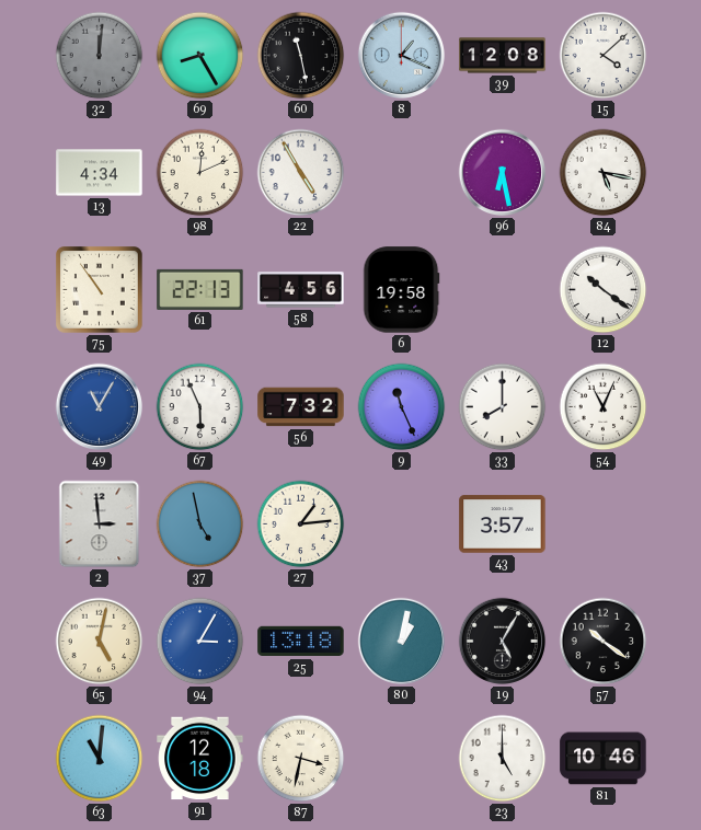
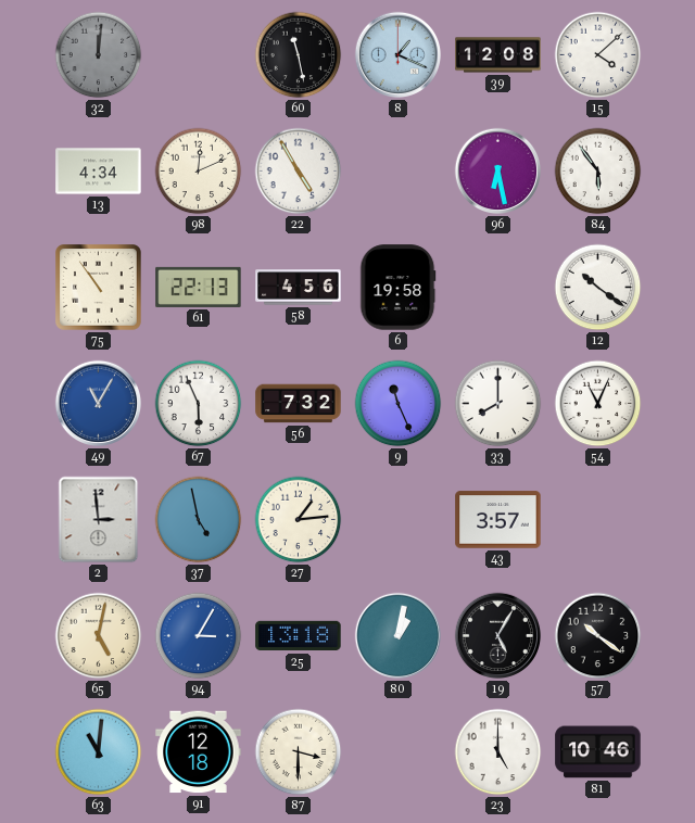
69: 8:25 -> none
84: 5:17 -> 5:54
87: 3:32 -> 3:30
